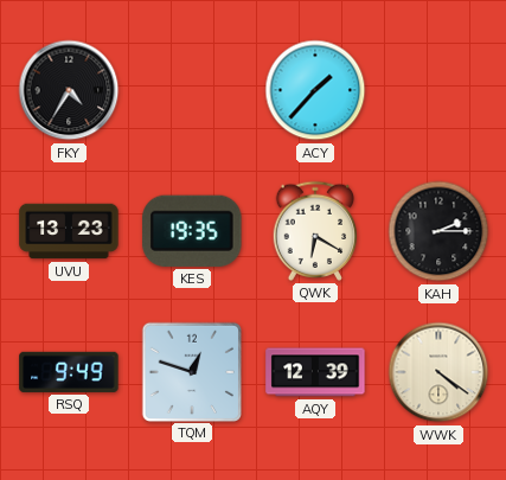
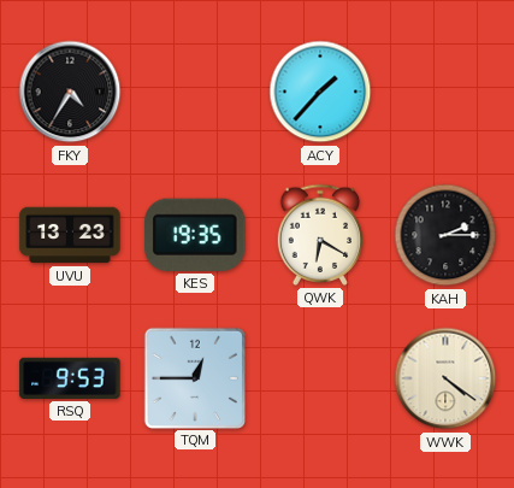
RSQ: 9:49 -> 9:53
TQM: 12:48 -> 12:45
AQY: 12:39 -> none
